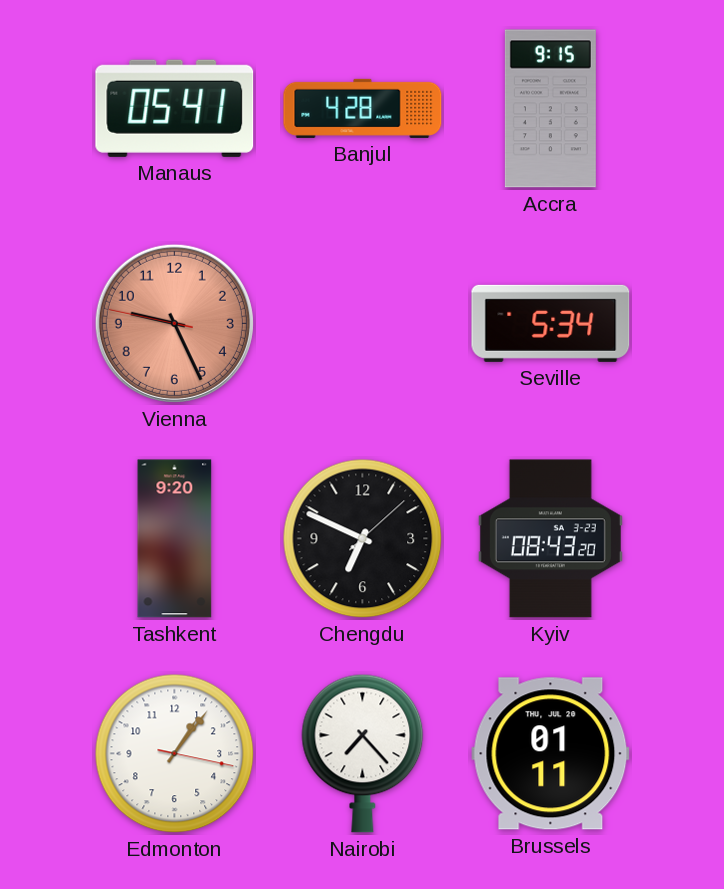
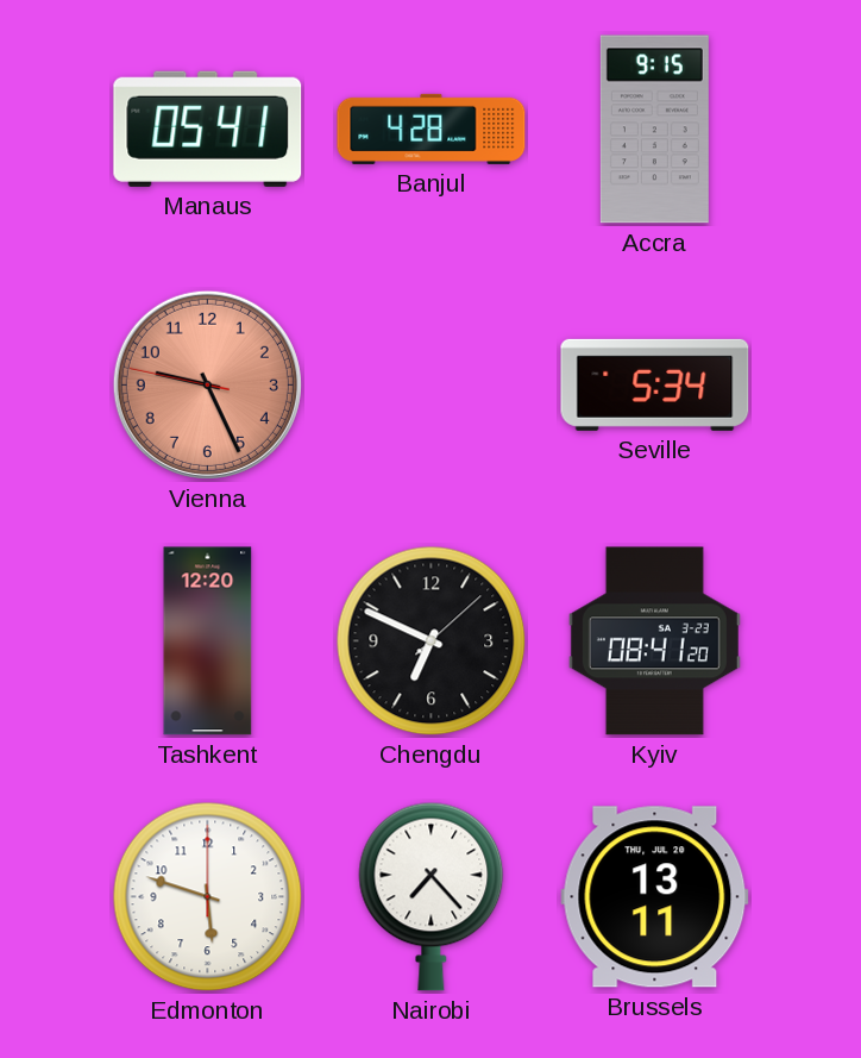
Tashkent: 9:20 -> 12:20
Kyiv: 08:43 -> 08:41
Edmonton: 1:06 -> 5:48
Brussels: 01:11 -> 13:11
